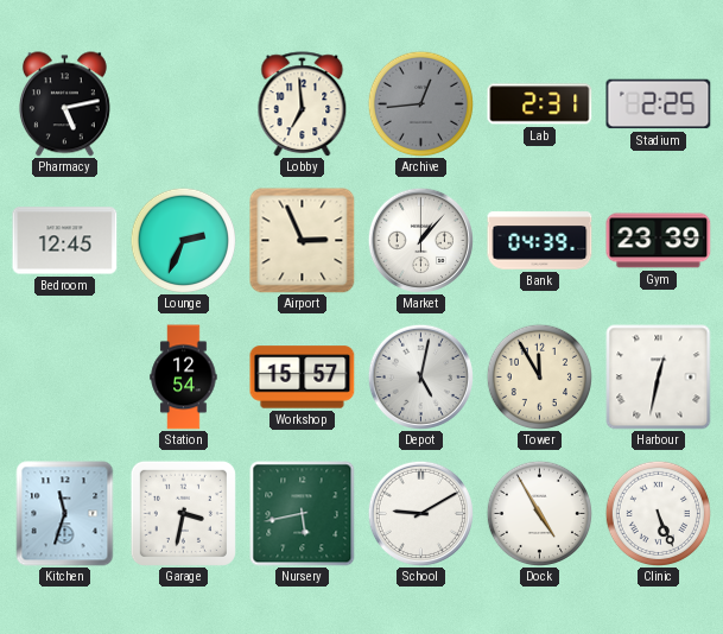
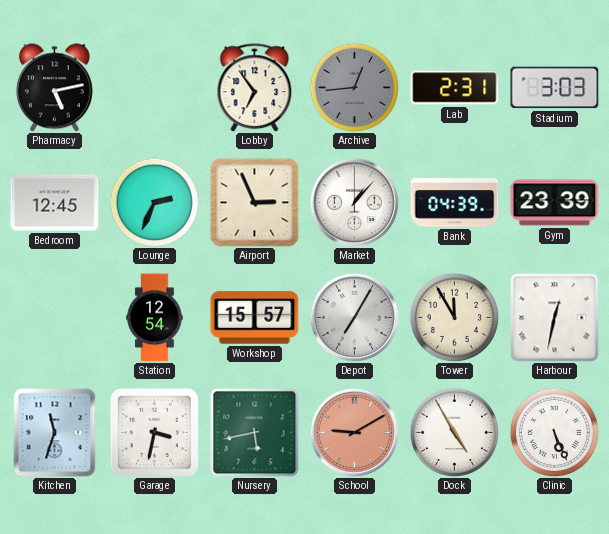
Lobby: 6:59 -> 6:54
Stadium: 2:25 -> 3:03
Depot: 5:02 -> 7:05
School dial: white -> salmon
